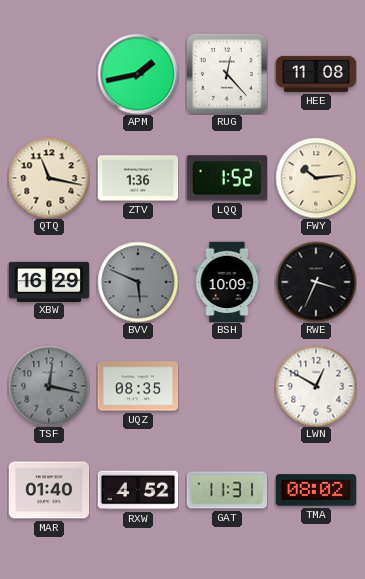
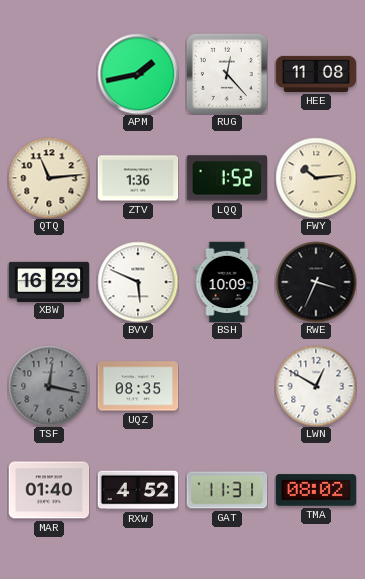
QTQ: 11:17 -> 11:14
BVV dial: grey -> white
